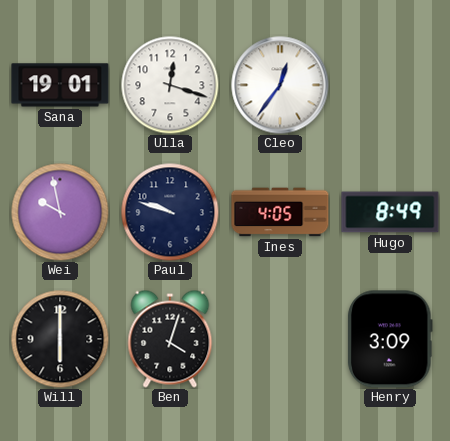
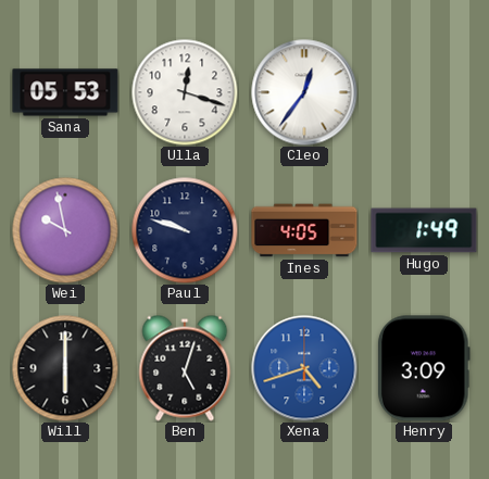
Sana: 19:01 -> 05:53
Hugo: 8:49 -> 1:49
Ben: 4:03 -> 5:03
Xena: none -> 4:42
